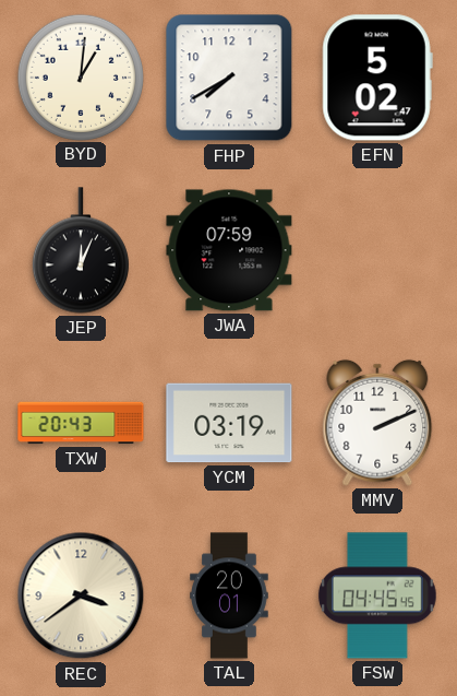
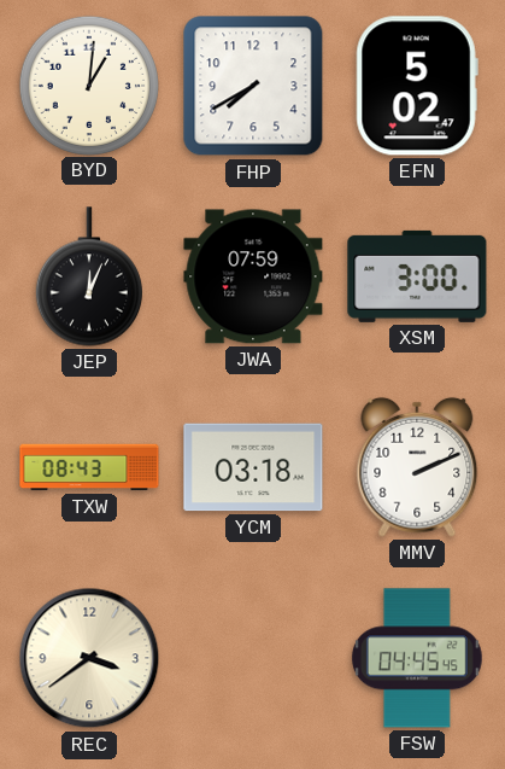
XSM: none -> 3:00
TXW: 20:43 -> 08:43
YCM: 03:19 -> 03:18
TAL: 20:01 -> none
